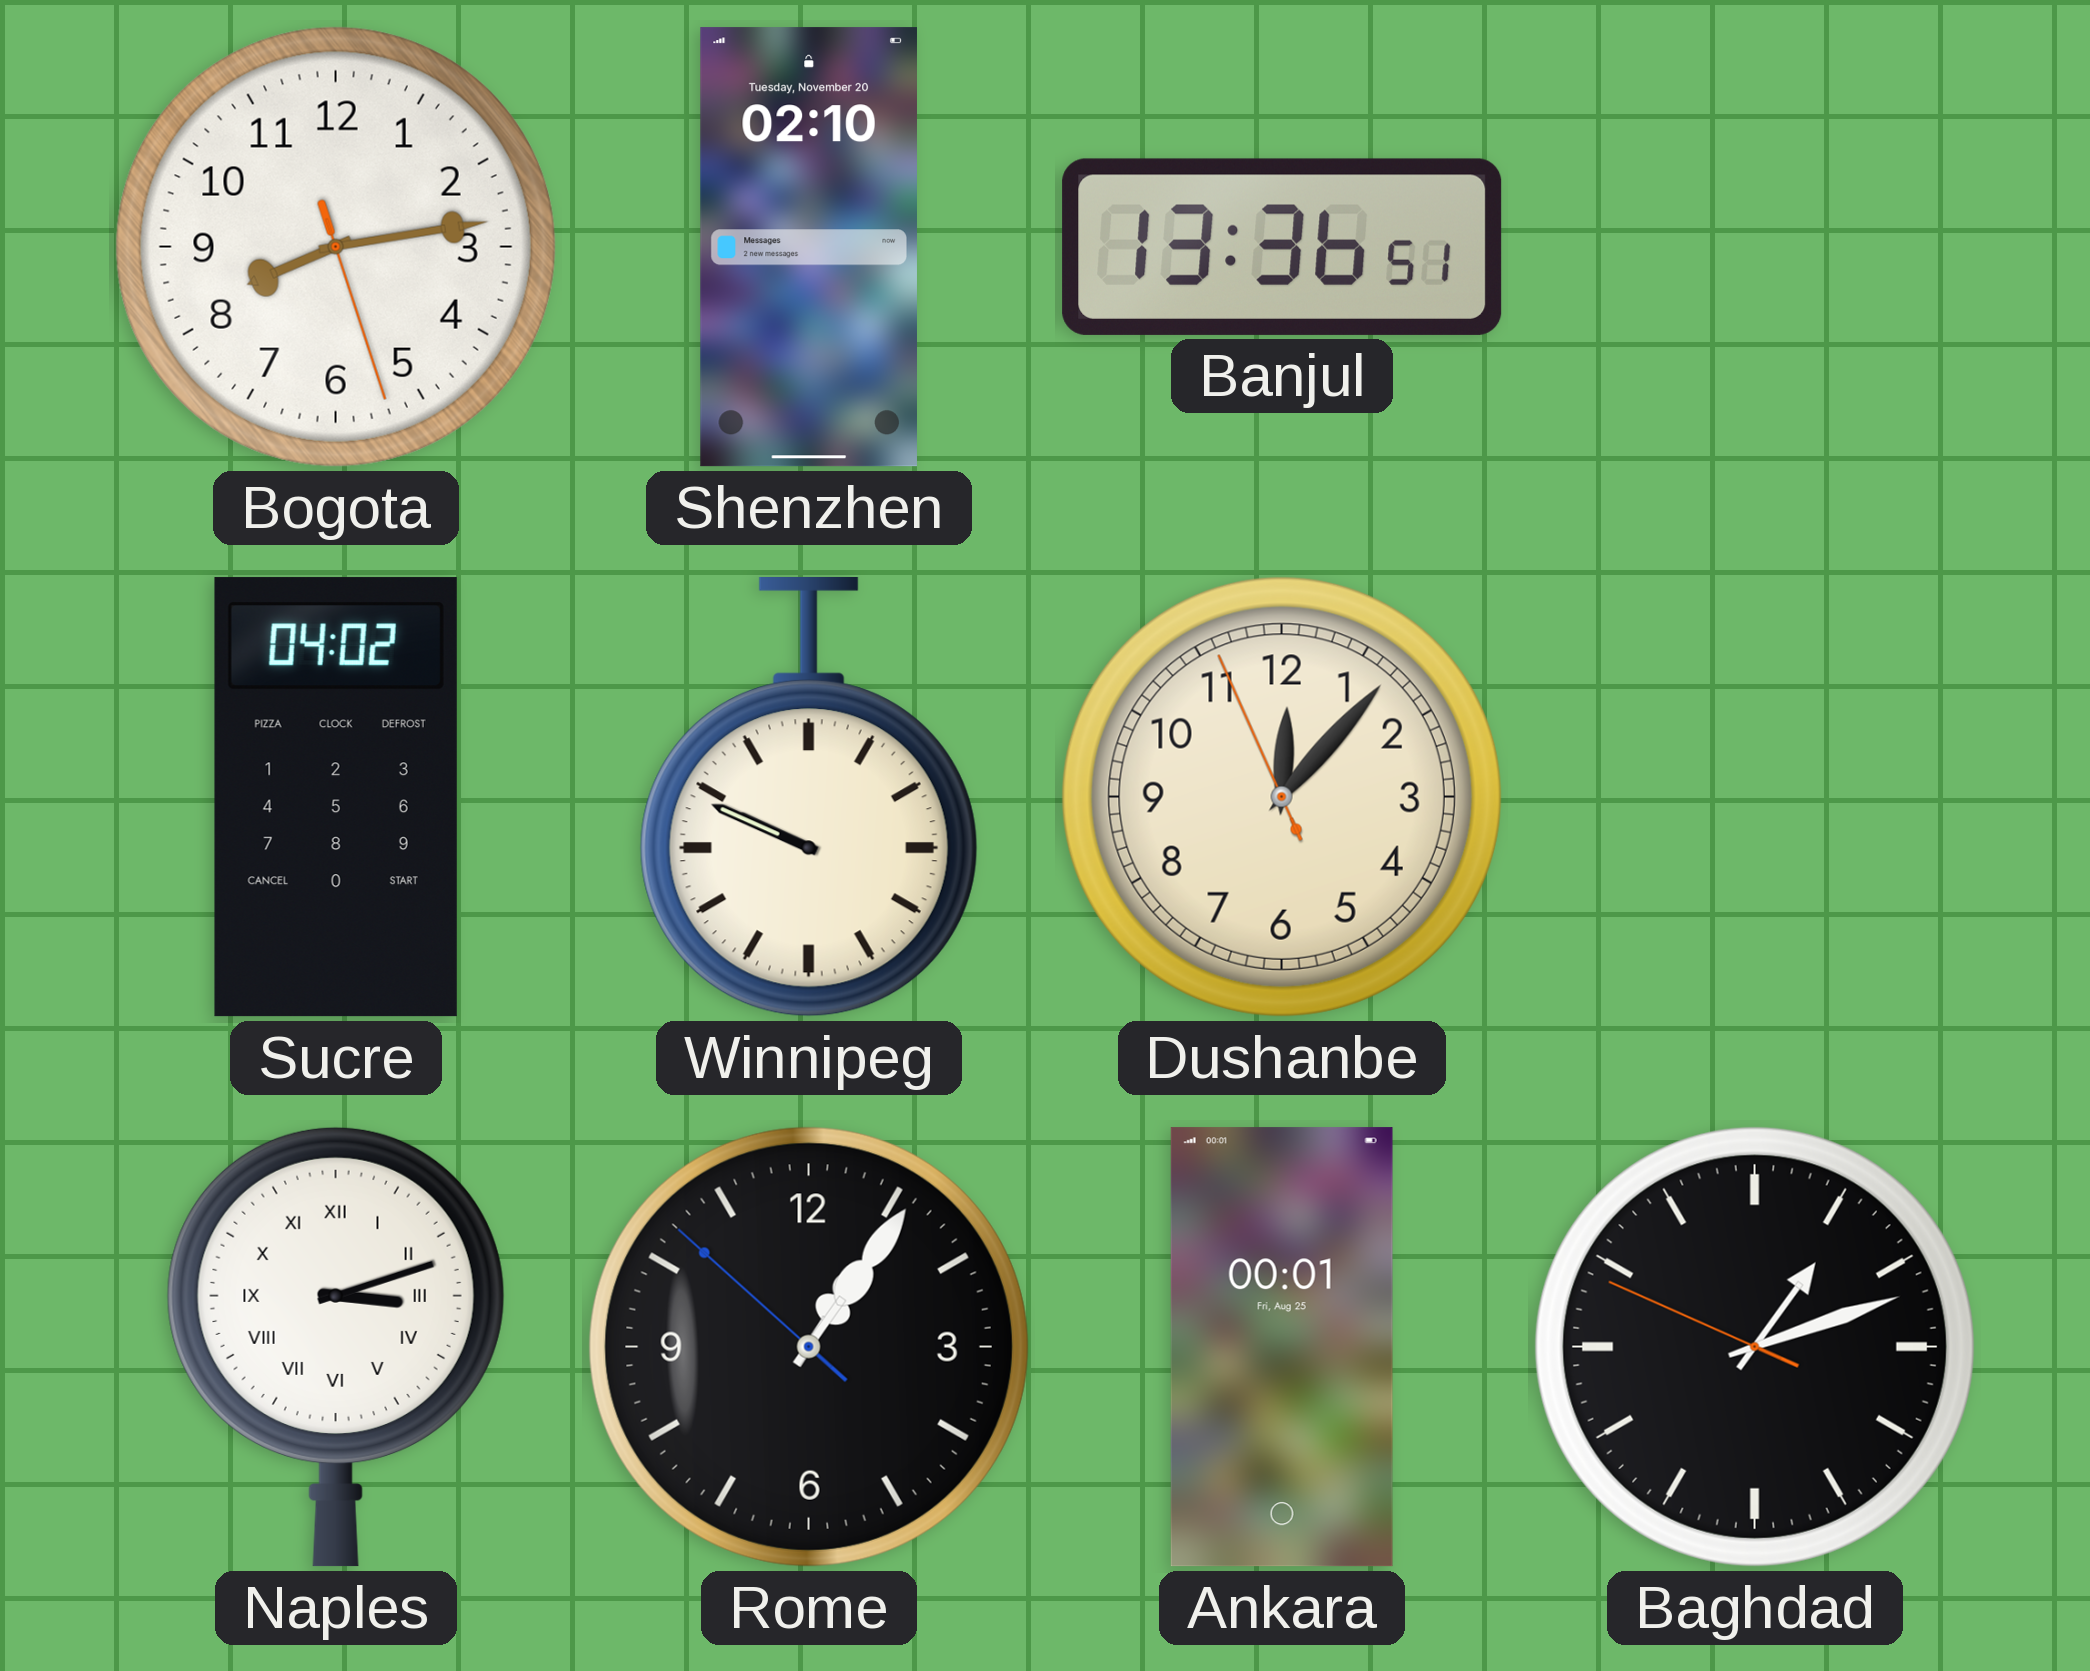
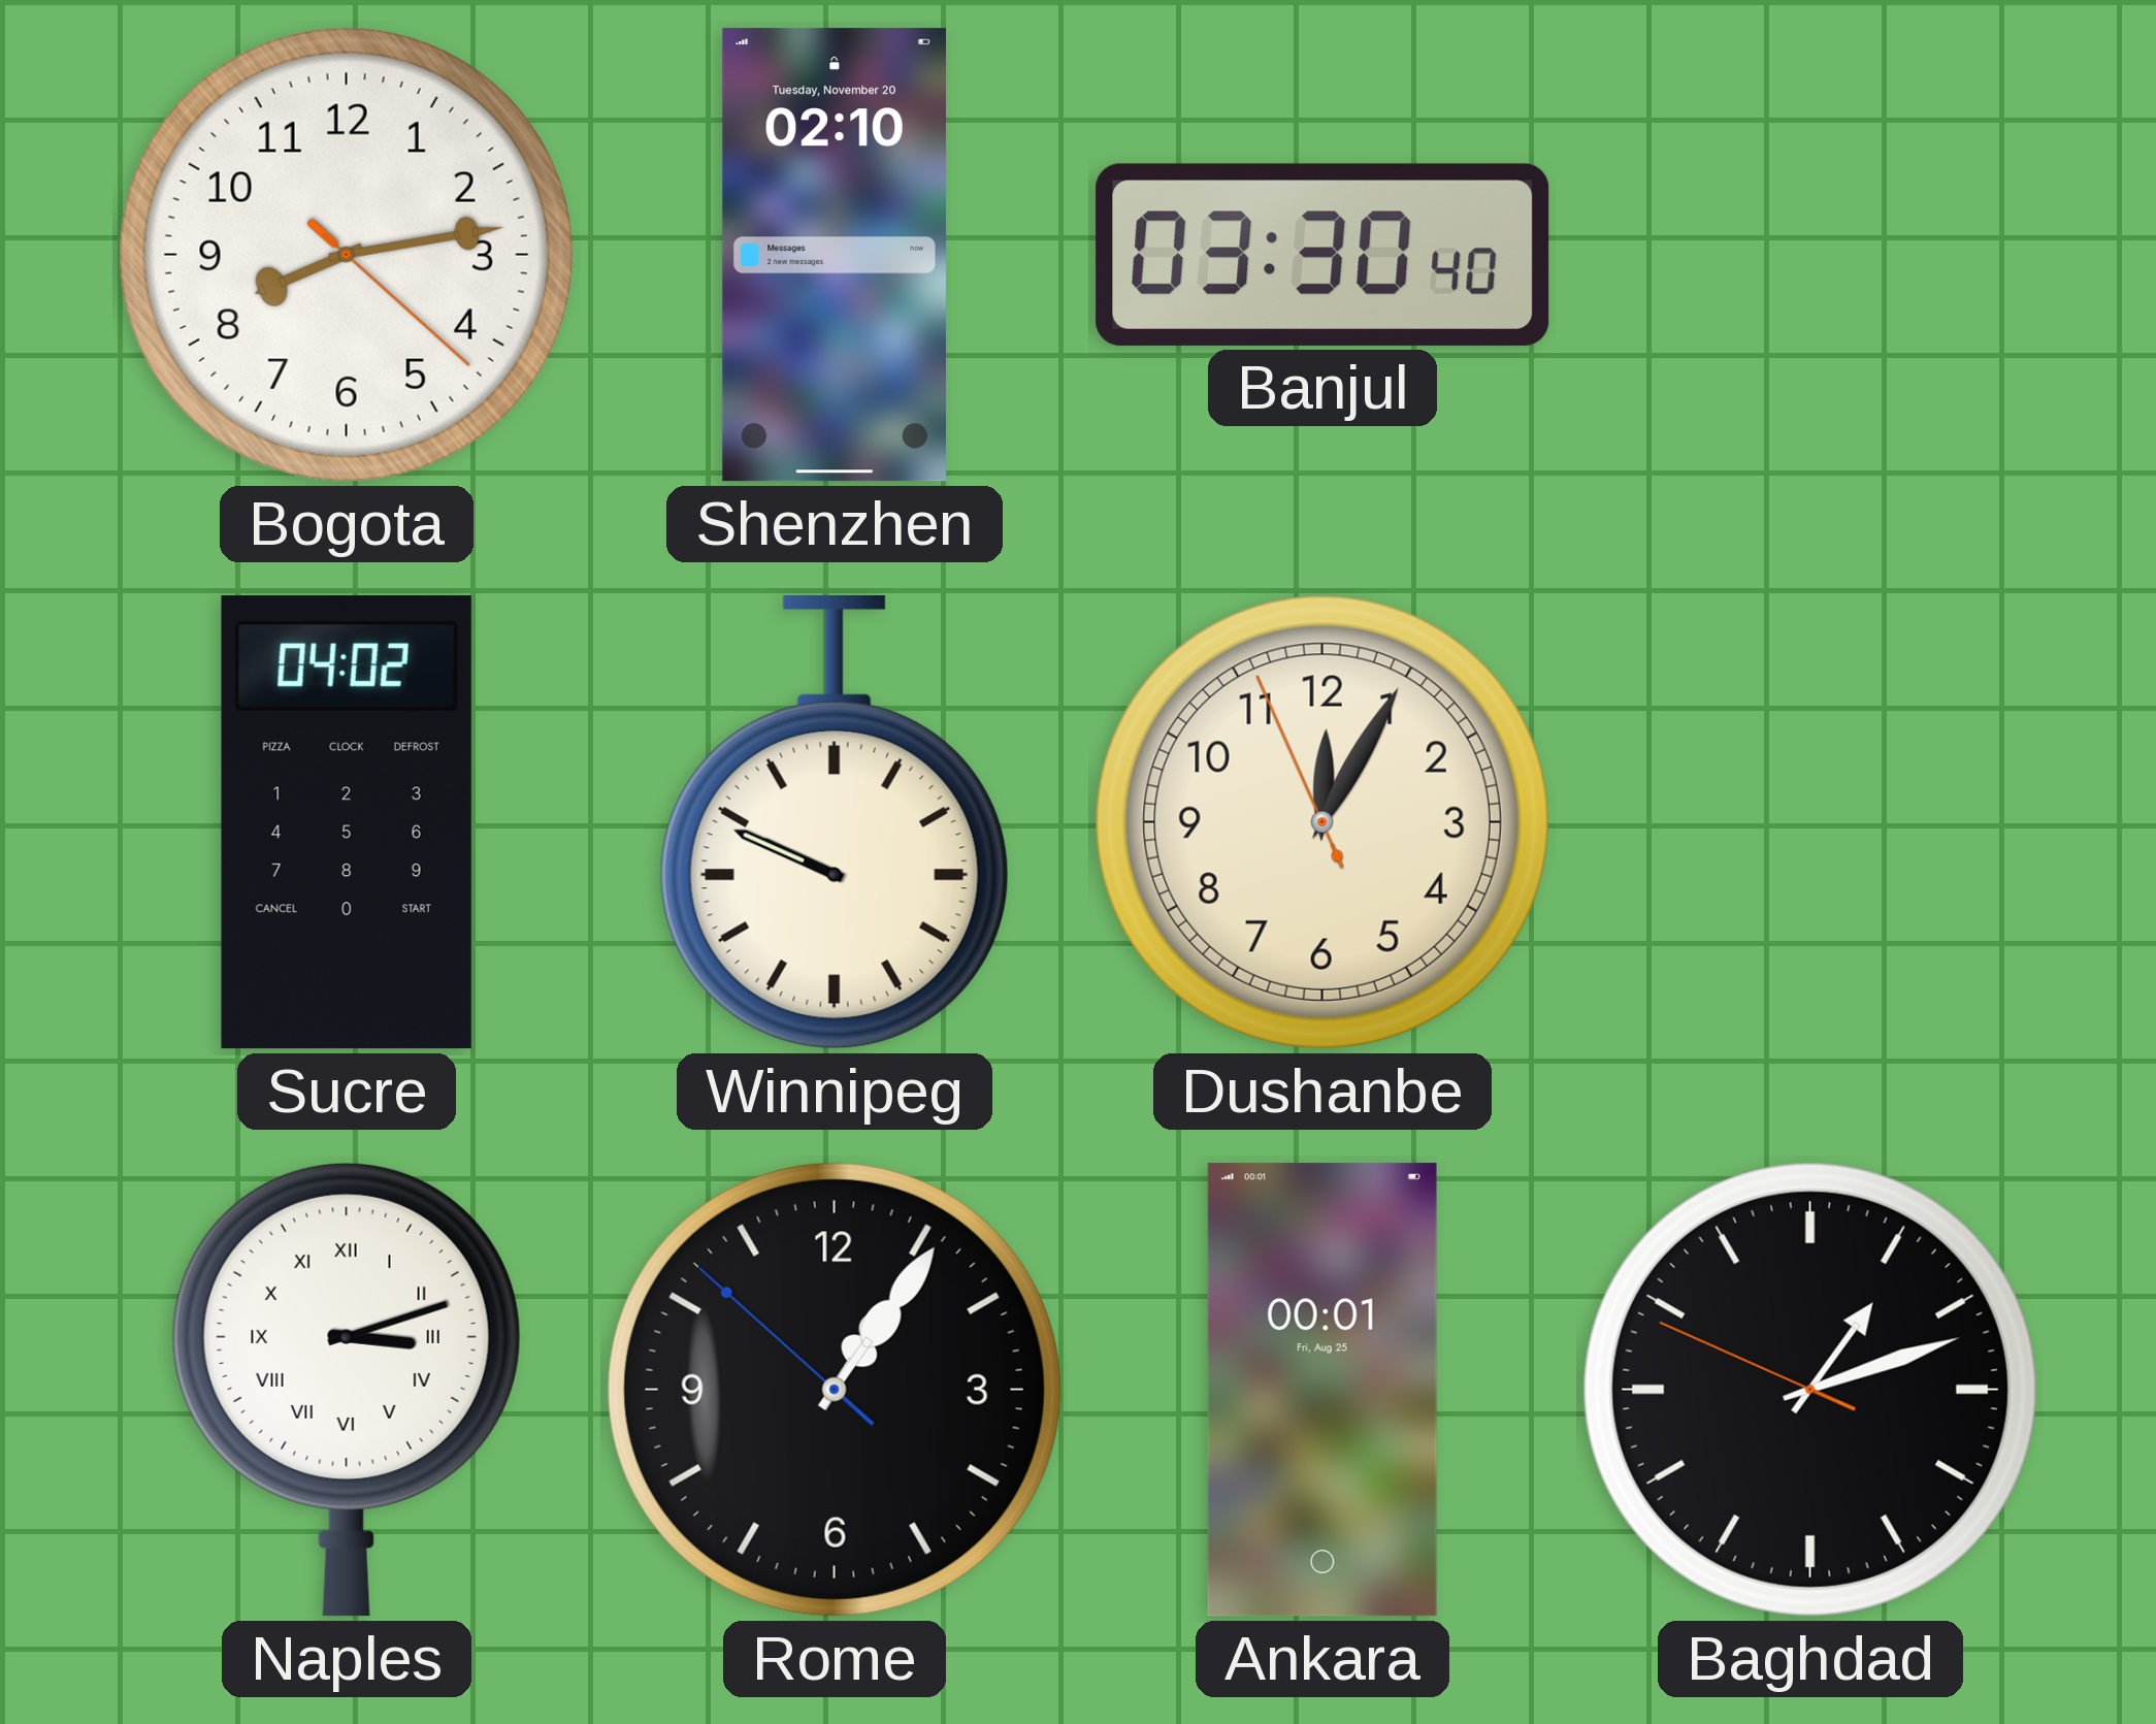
Bogota: 8:13:27 -> 8:13:22
Banjul: 13:36 -> 03:30
Dushanbe: 12:06 -> 12:04
